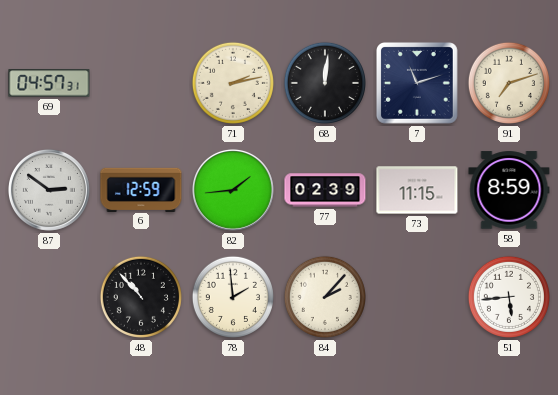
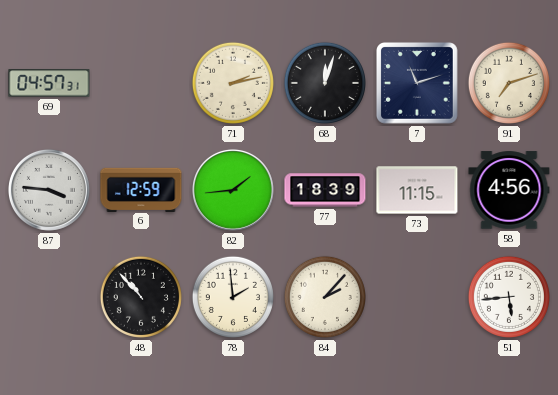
68: 12:01 -> 12:03
87: 2:51 -> 3:46
77: 02:39 -> 18:39
58: 8:59 -> 4:56
